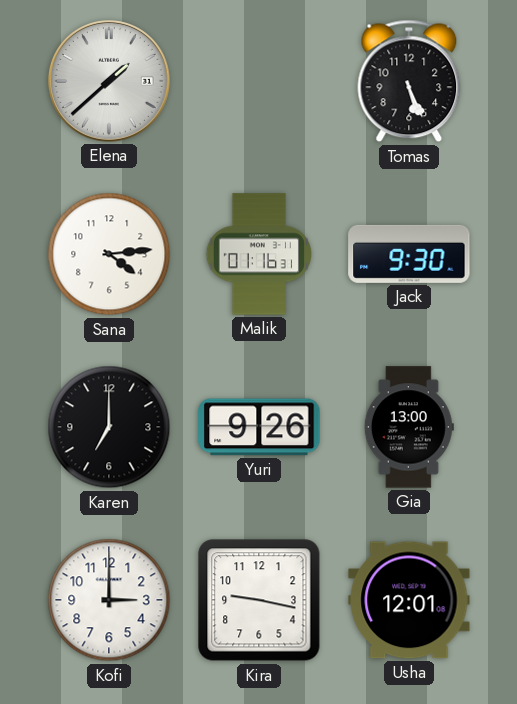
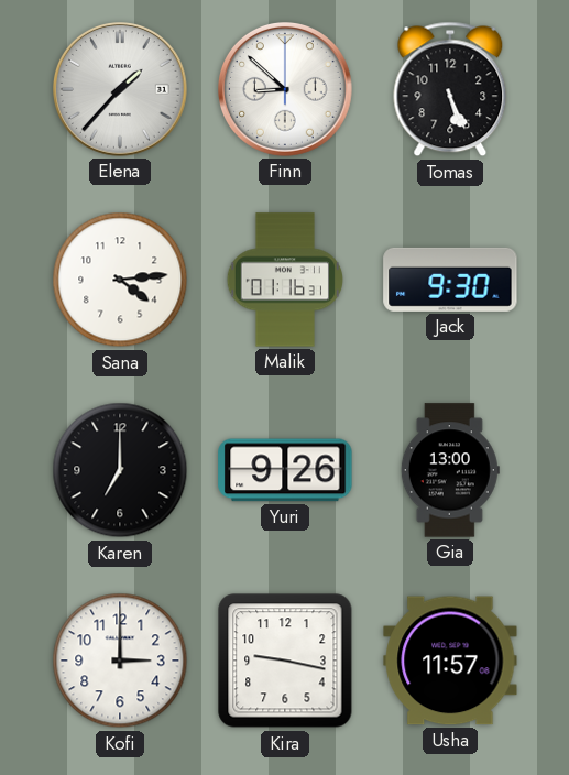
Elena: 1:38 -> 1:37
Finn: none -> 8:52
Usha: 12:01 -> 11:57
